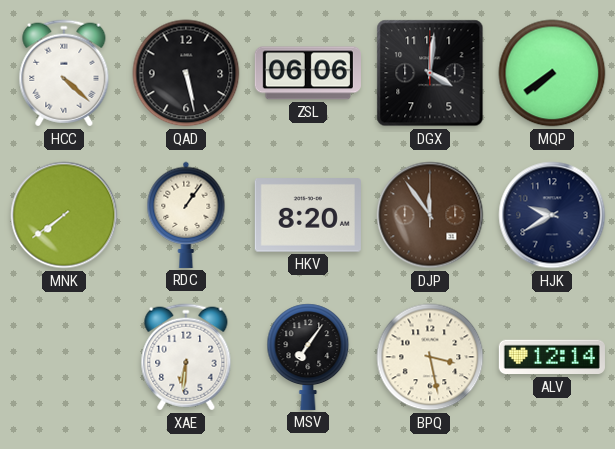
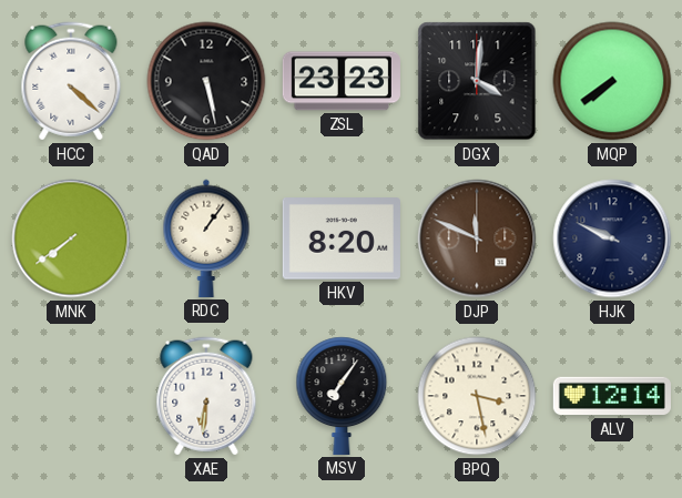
ZSL: 06:06 -> 23:23
DJP: 11:54 -> 11:49
HJK: 9:40 -> 9:49
